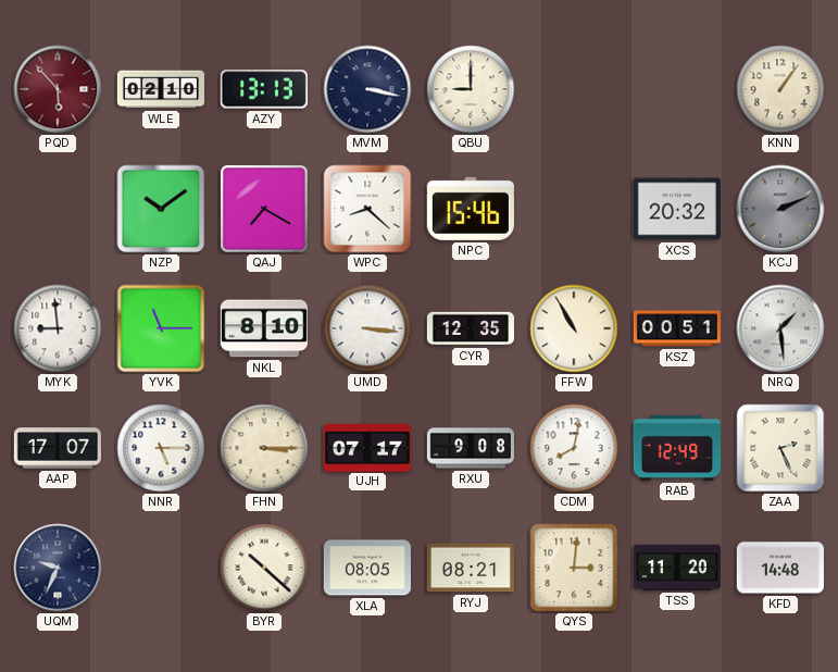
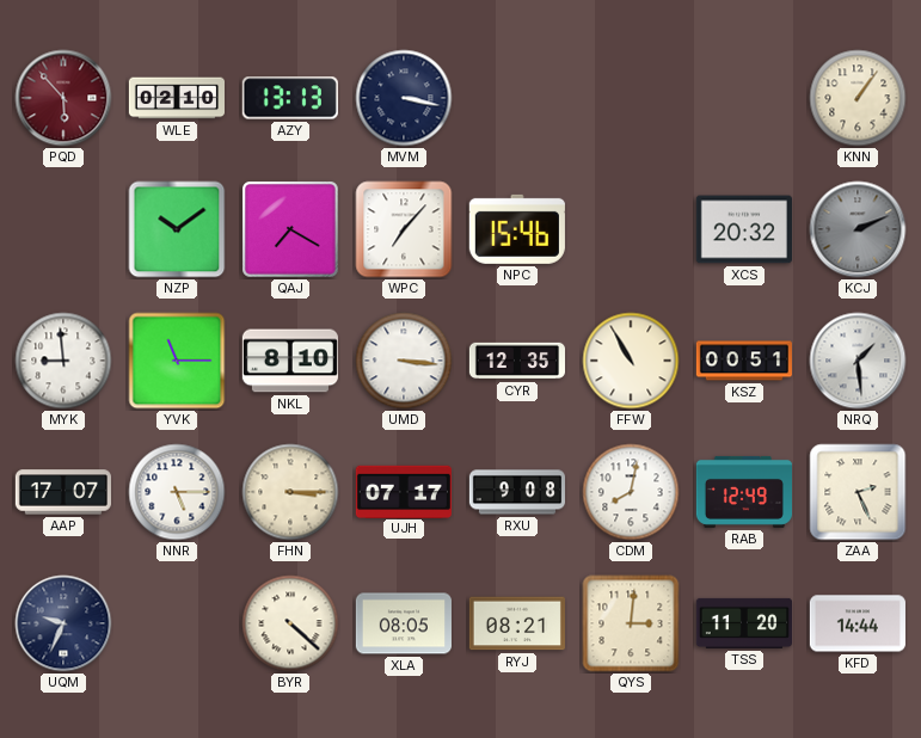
QBU: 9:00 -> none
WPC: 8:22 -> 7:07
BYR: 10:22 -> 4:22
KFD: 14:48 -> 14:44
